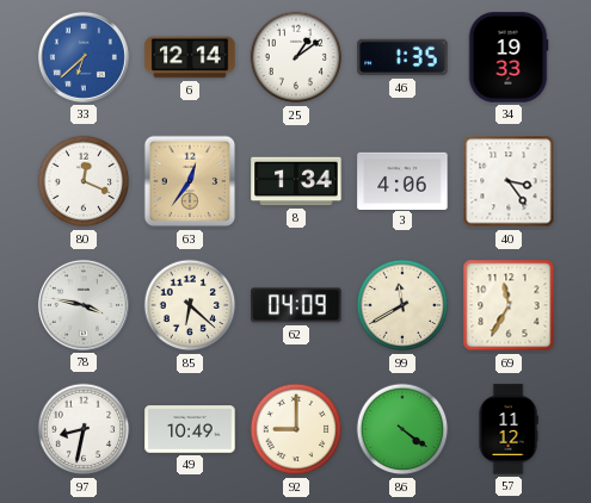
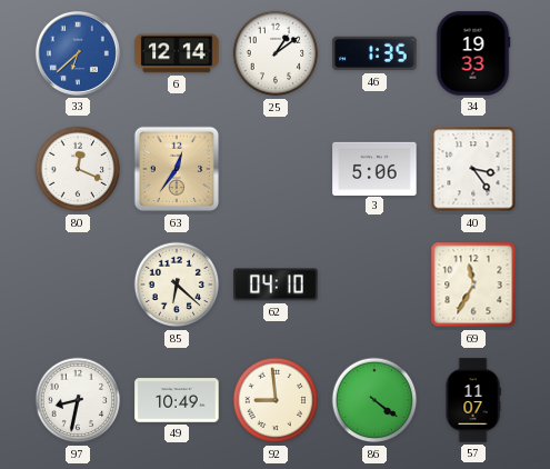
8: 1:34 -> none
3: 4:06 -> 5:06
78: 3:47 -> none
62: 04:09 -> 04:10
99: 11:40 -> none
92: 9:00 -> 8:59
57: 11:12 -> 11:07
